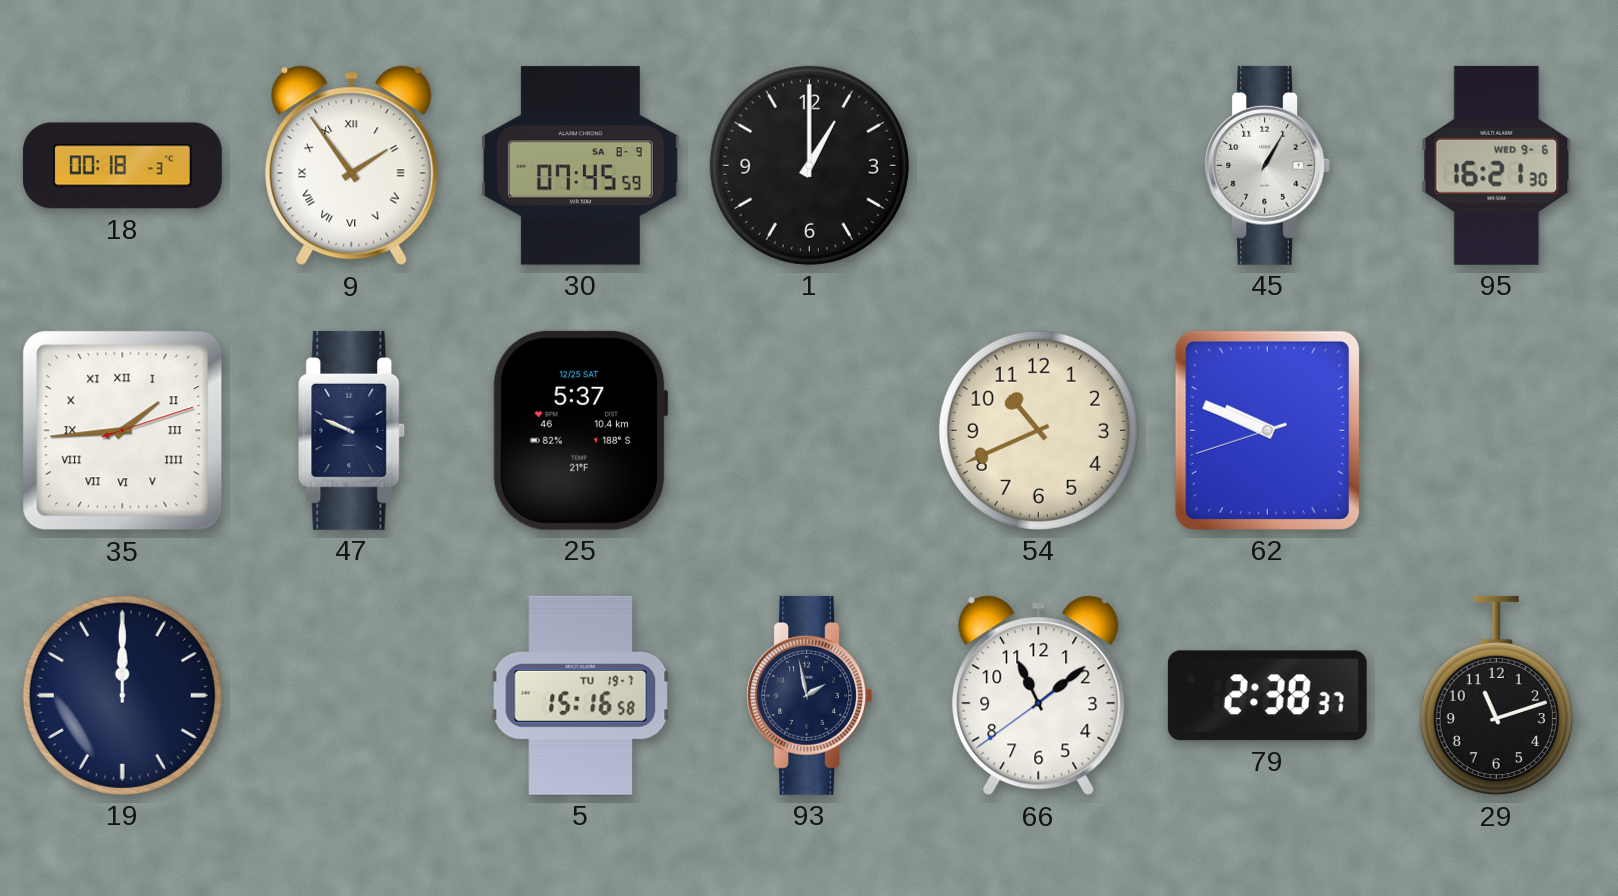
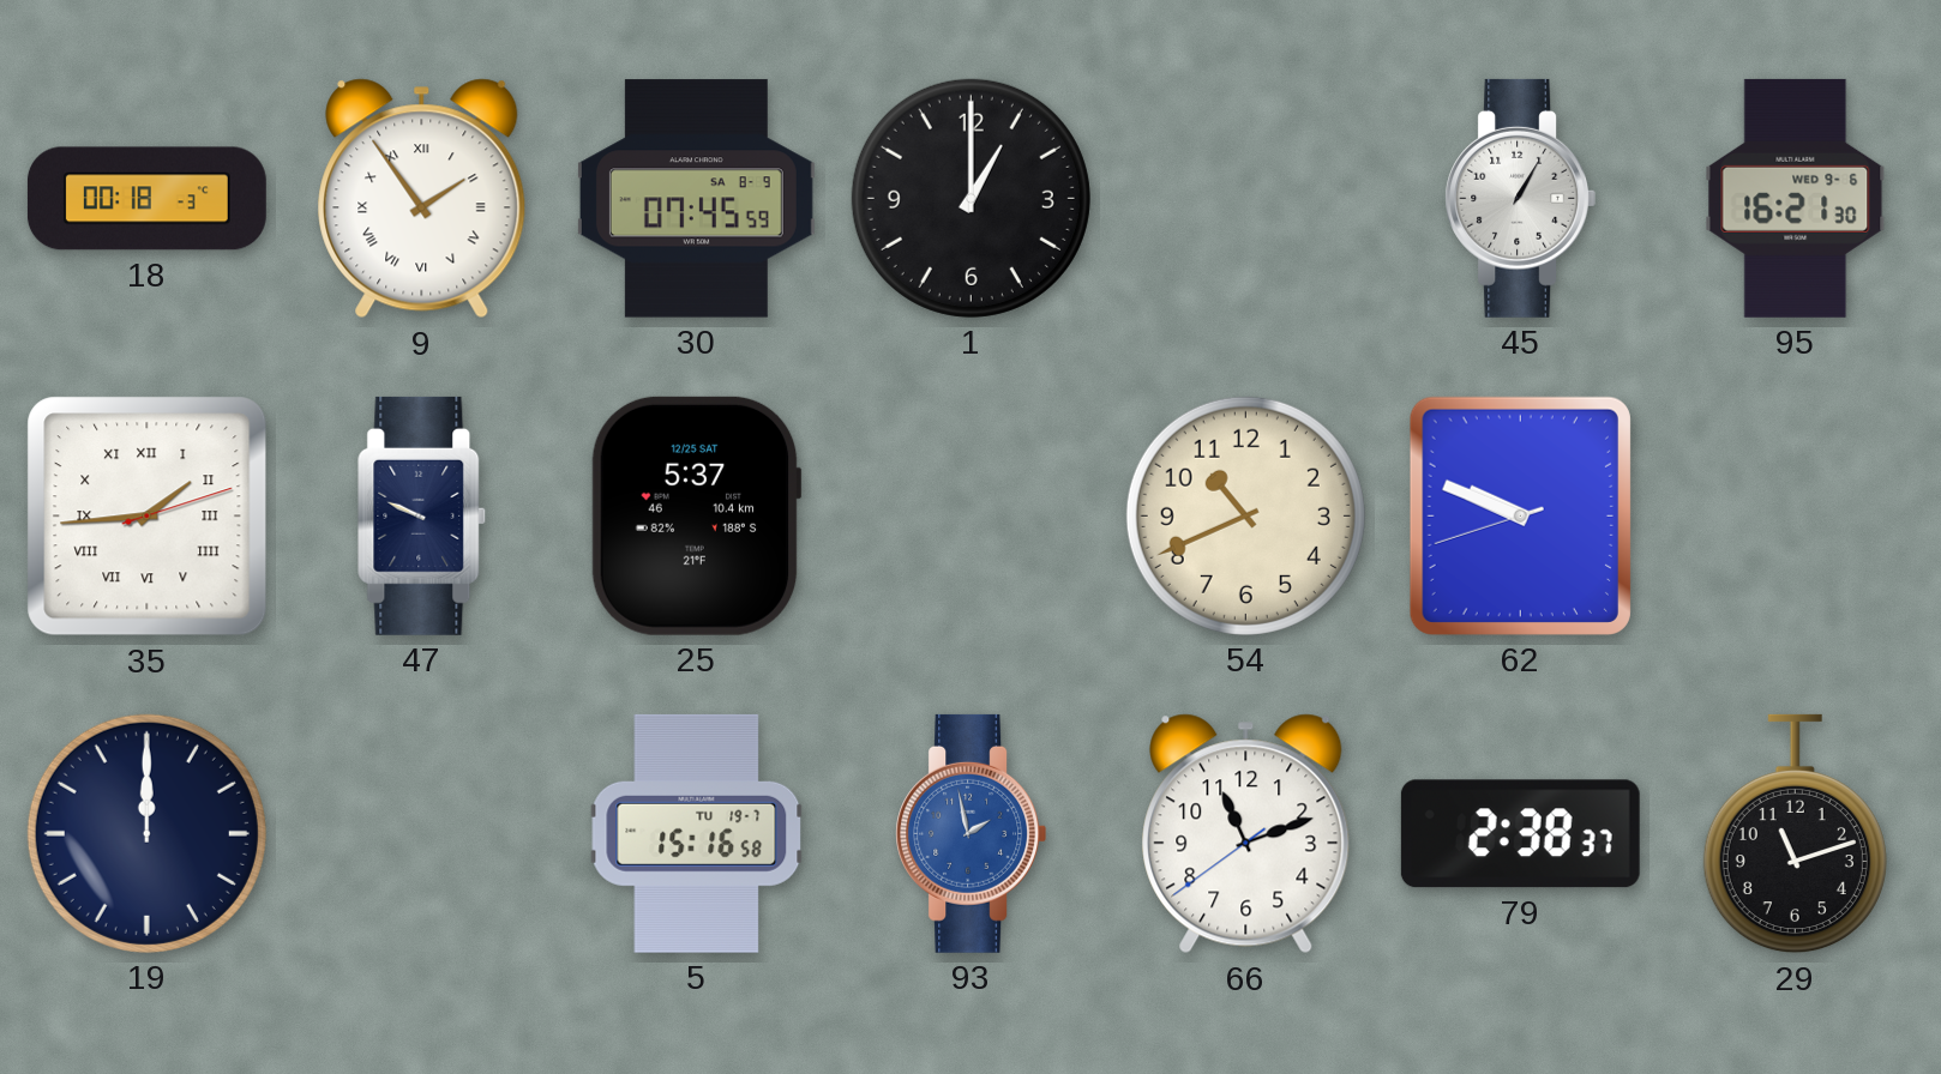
93 dial: navy -> blue
66: 11:08 -> 11:11
